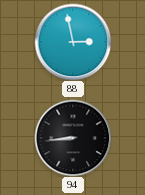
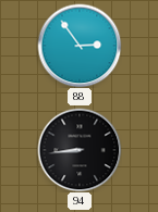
88: 2:58 -> 2:54
